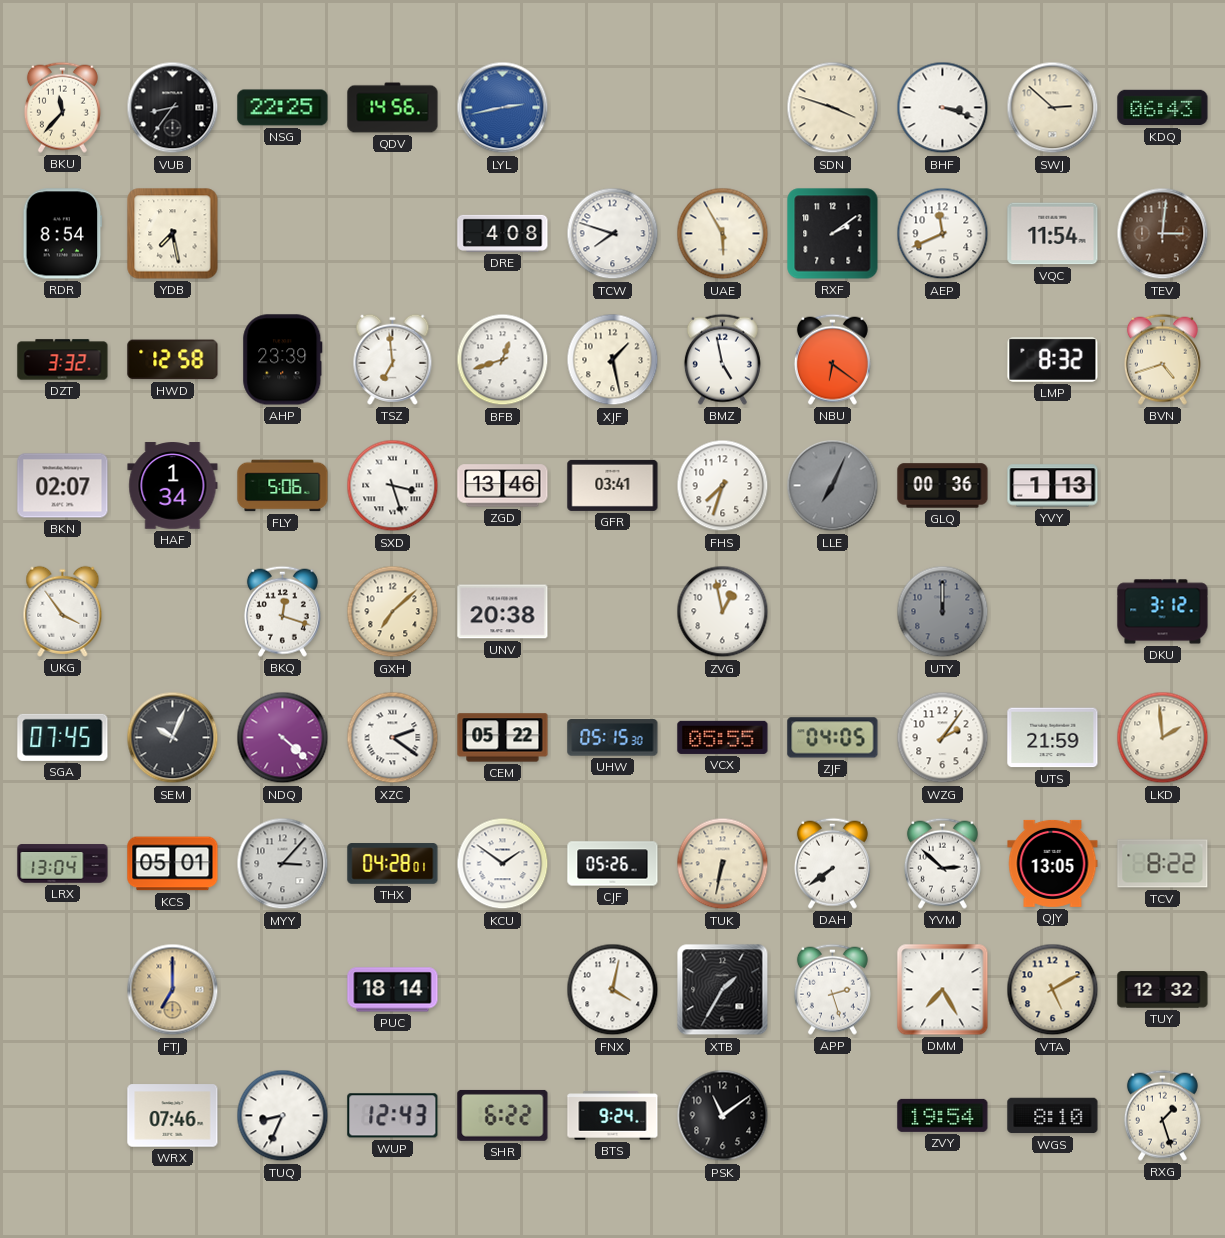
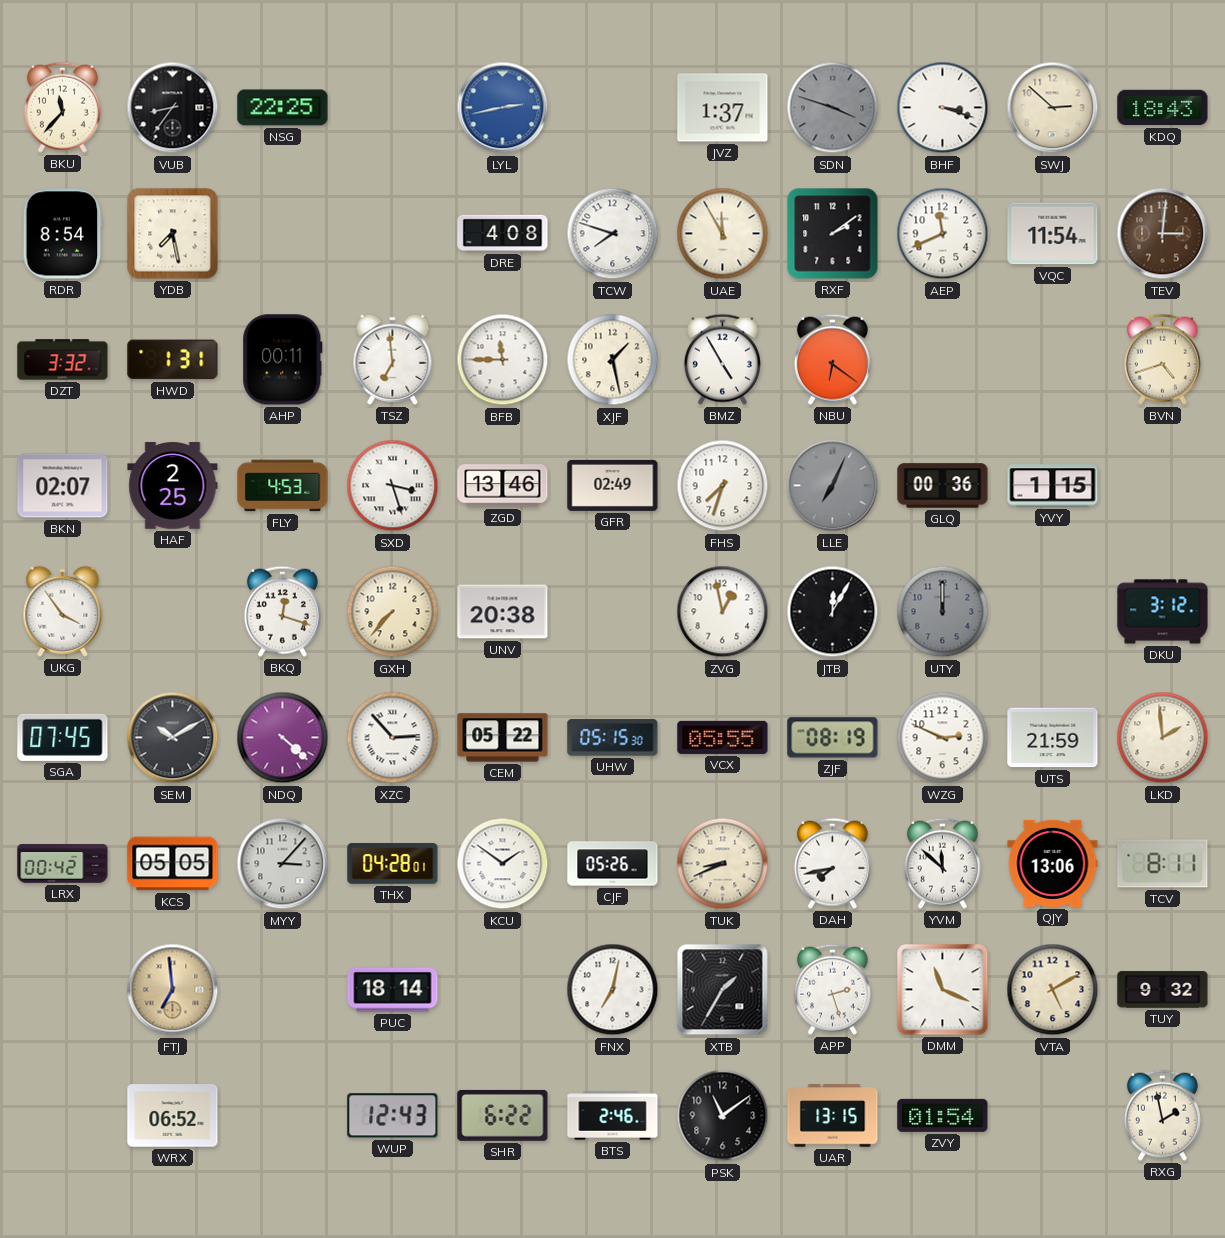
QDV: 14:56 -> none
JVZ: none -> 1:37
SDN dial: cream -> grey
KDQ: 06:43 -> 18:43
UAE: 5:55 -> 11:55
HWD: 12:58 -> 1:31
AHP: 23:39 -> 00:11
BFB: 12:42 -> 11:45
BMZ: 4:58 -> 4:55
LMP: 8:32 -> none
HAF: 1:34 -> 2:25
FLY: 5:06 -> 4:53
GFR: 03:41 -> 02:49
YVY: 1:13 -> 1:15
GXH: 7:08 -> 7:37
JTB: none -> 12:05
SEM: 10:04 -> 10:10
XZC: 2:21 -> 2:53
ZJF: 04:05 -> 08:19
WZG: 2:06 -> 2:49
LRX: 13:04 -> 00:42
KCS: 05:01 -> 05:05
TUK: 6:32 -> 8:41
DAH: 7:39 -> 7:43
YVM: 2:52 -> 11:52
QJY: 13:05 -> 13:06
TCV: 8:22 -> 8:11
FTJ: 7:00 -> 6:59
FNX: 4:02 -> 7:02
DMM: 7:25 -> 11:19
TUY: 12:32 -> 9:32
WRX: 07:46 -> 06:52
TUQ: 8:34 -> none
BTS: 9:24 -> 2:46
UAR: none -> 13:15
ZVY: 19:54 -> 01:54
WGS: 8:10 -> none
RXG: 1:27 -> 1:58
